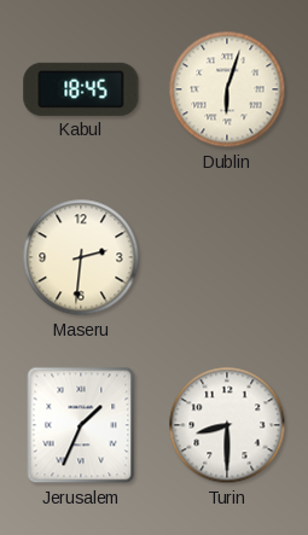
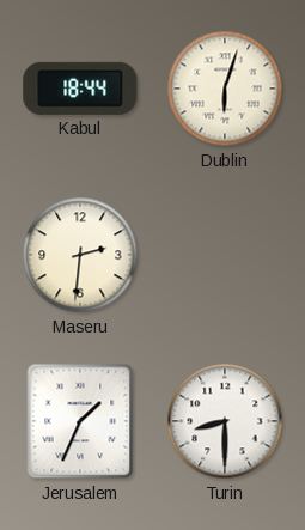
Kabul: 18:45 -> 18:44
